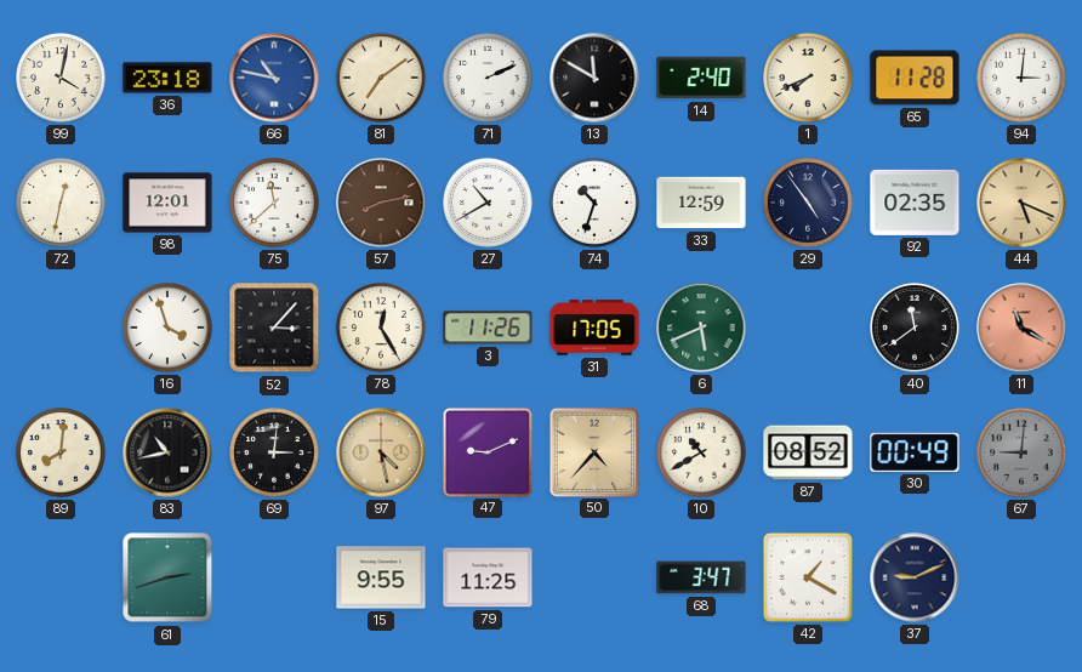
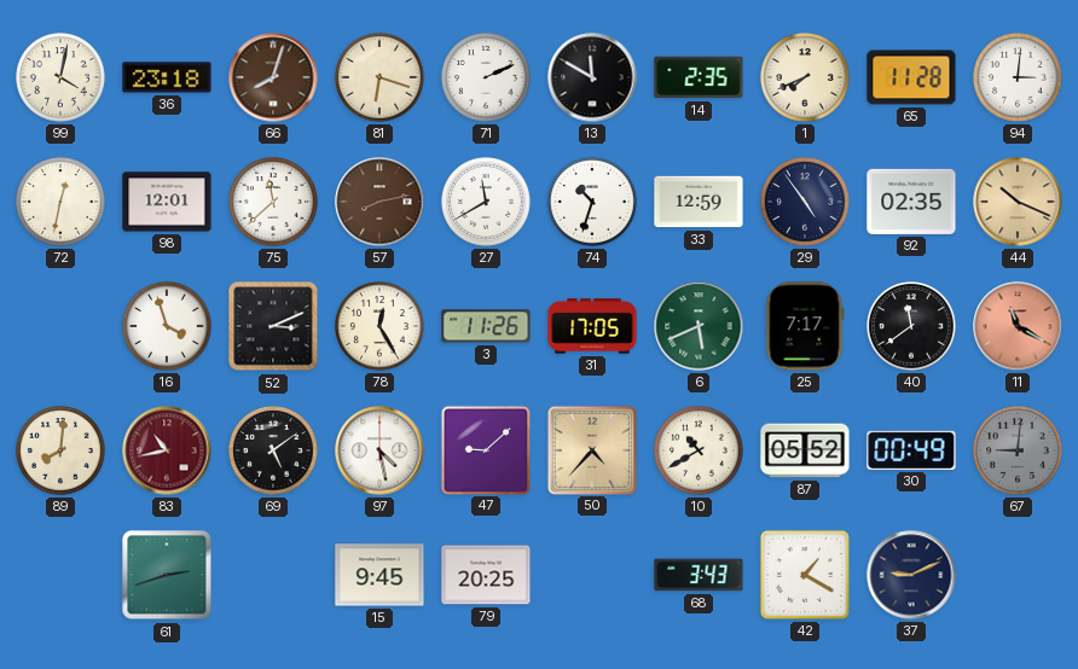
66: 10:47 -> 8:03
66 dial: blue -> brown
81: 7:09 -> 6:18
14: 2:40 -> 2:35
27: 10:40 -> 11:40
44: 5:19 -> 10:19
52: 3:07 -> 3:11
25: none -> 7:17
83 dial: black -> burgundy
69: 3:01 -> 5:09
97 dial: champagne -> white
47: 9:11 -> 9:08
87: 08:52 -> 05:52
15: 9:55 -> 9:45
79: 11:25 -> 20:25
68: 3:47 -> 3:43
